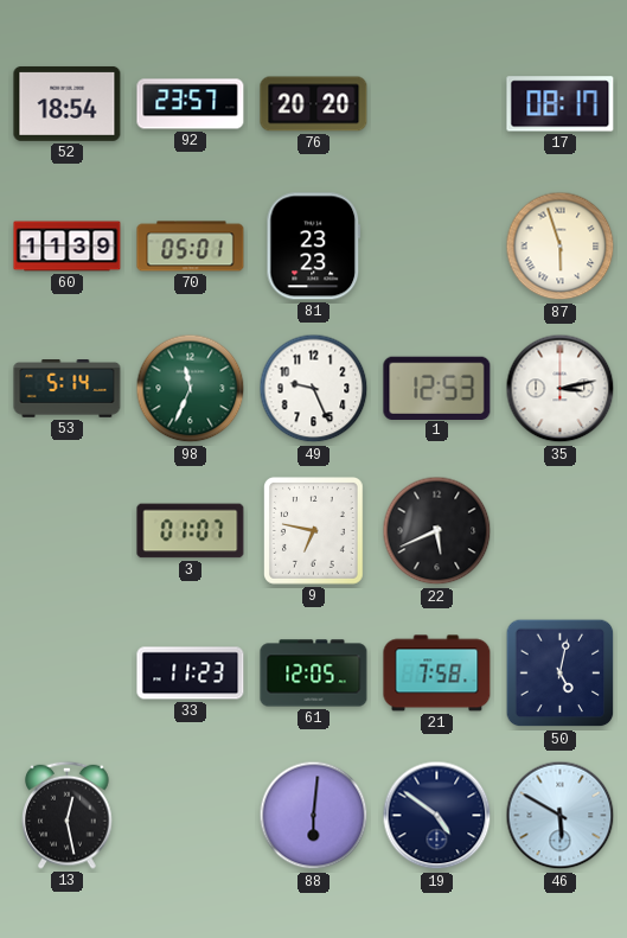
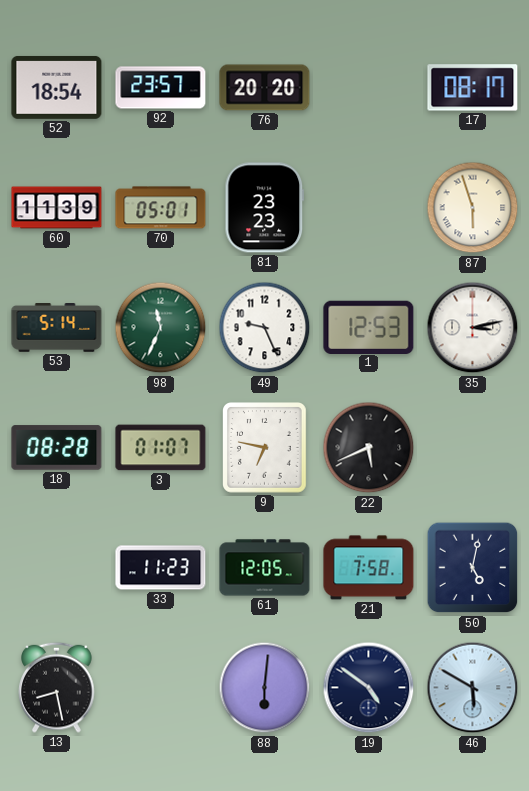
18: none -> 08:28
13: 12:28 -> 8:28
